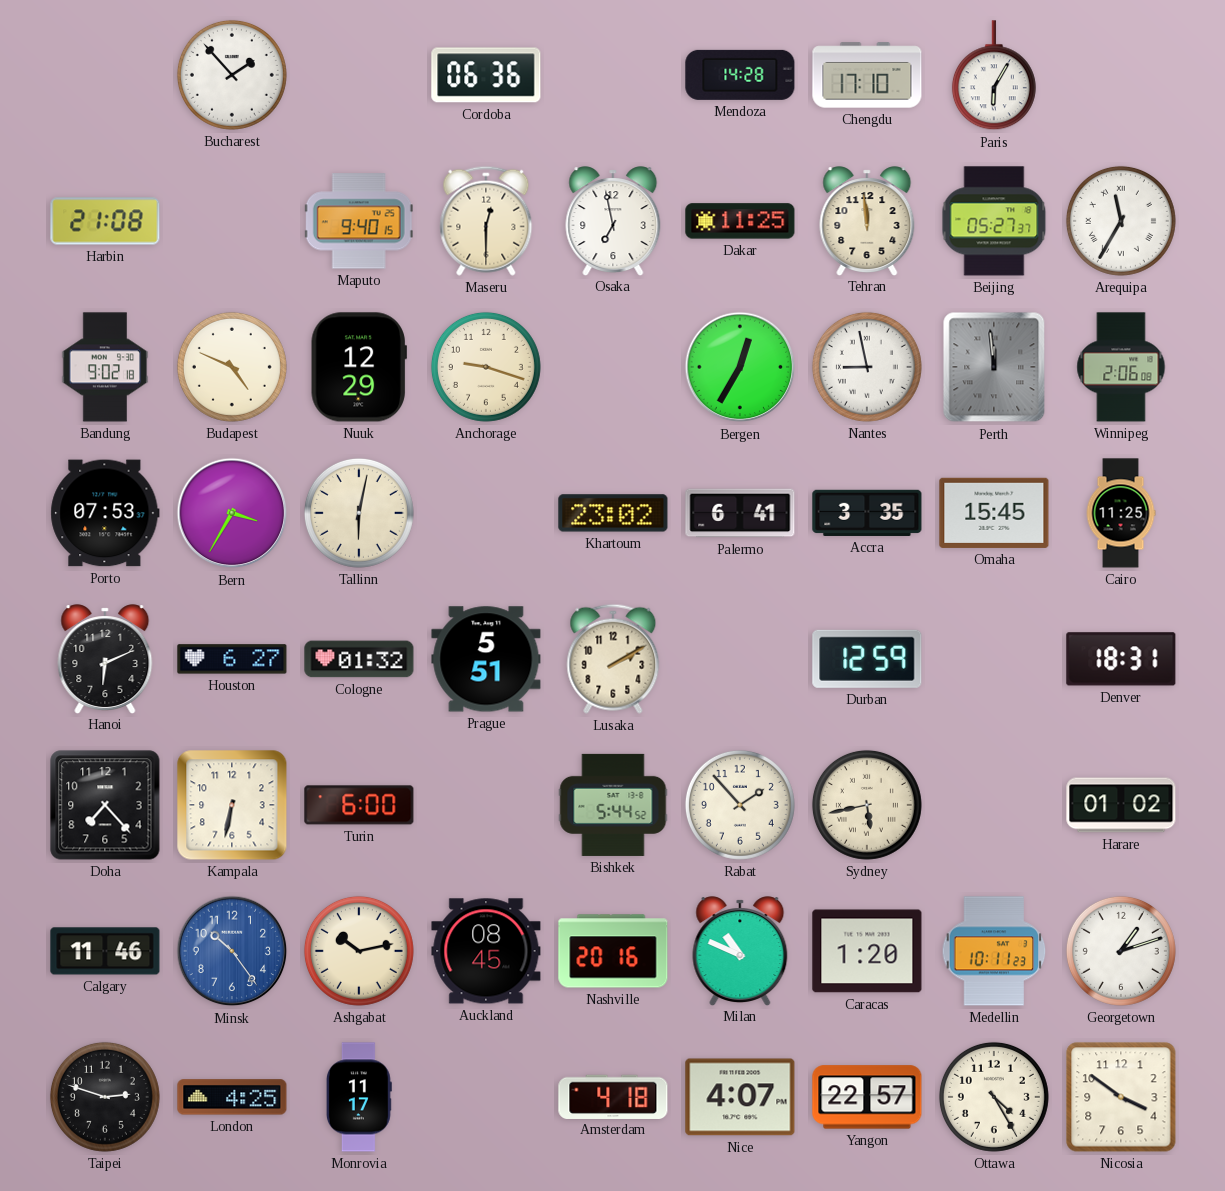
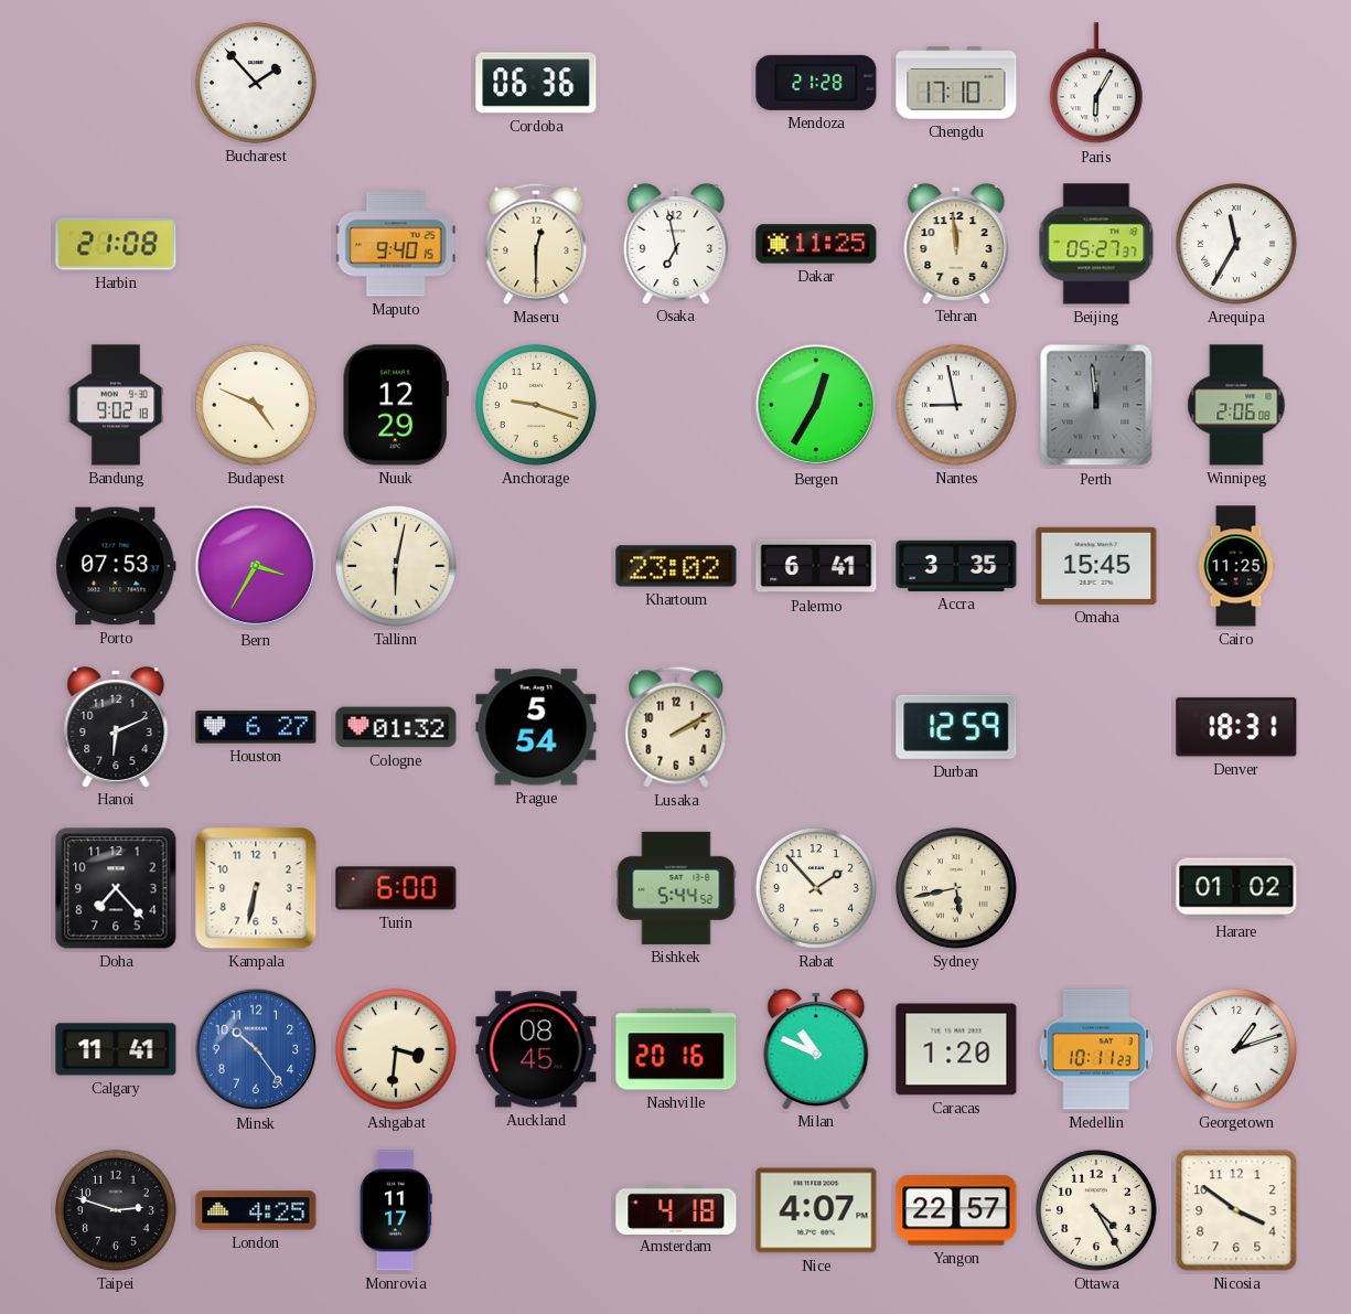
Mendoza: 14:28 -> 21:28
Prague: 5:51 -> 5:54
Calgary: 11:46 -> 11:41
Ashgabat: 10:13 -> 3:31
